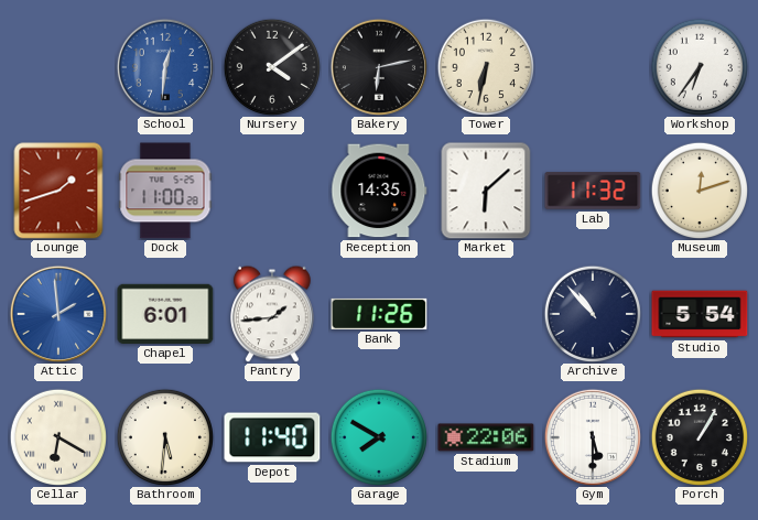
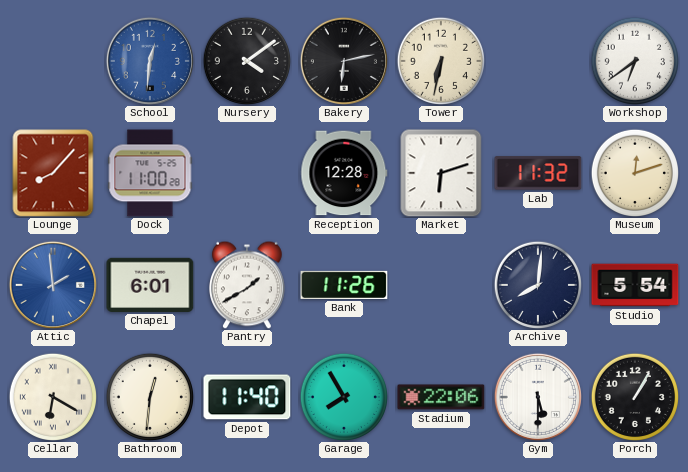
Workshop: 6:36 -> 6:39
Lounge: 1:42 -> 8:07
Reception: 14:35 -> 12:28
Market: 6:08 -> 6:12
Pantry: 1:44 -> 1:40
Archive: 10:53 -> 8:01
Bathroom: 5:31 -> 12:31
Garage: 7:50 -> 7:55
